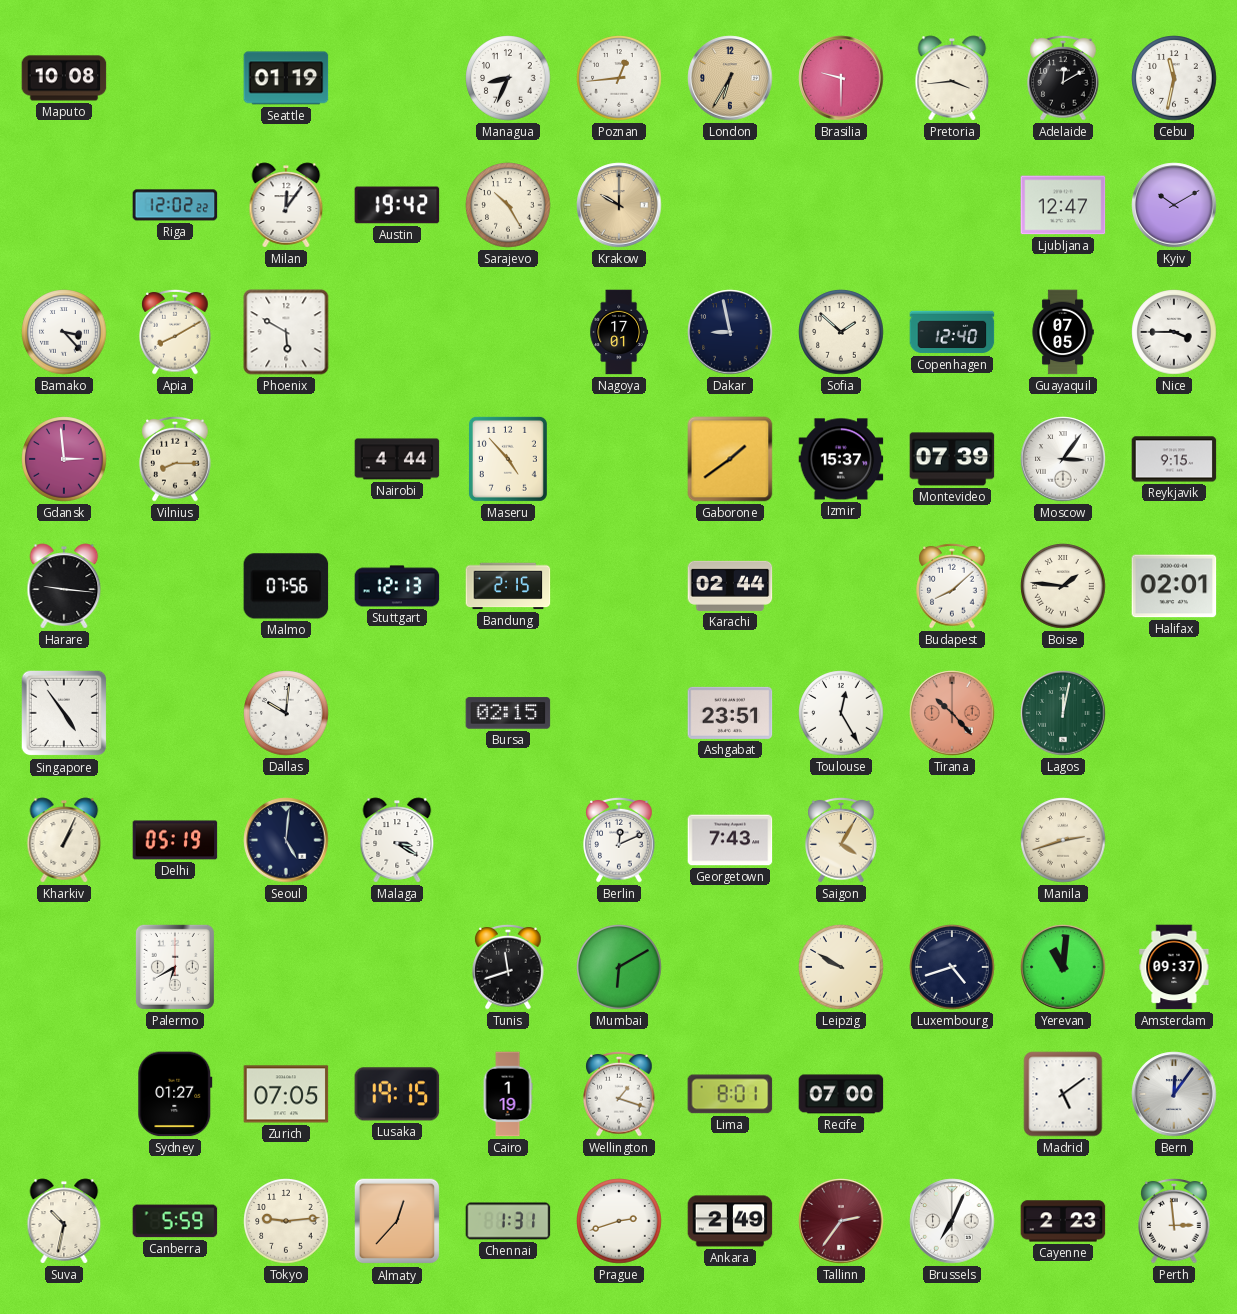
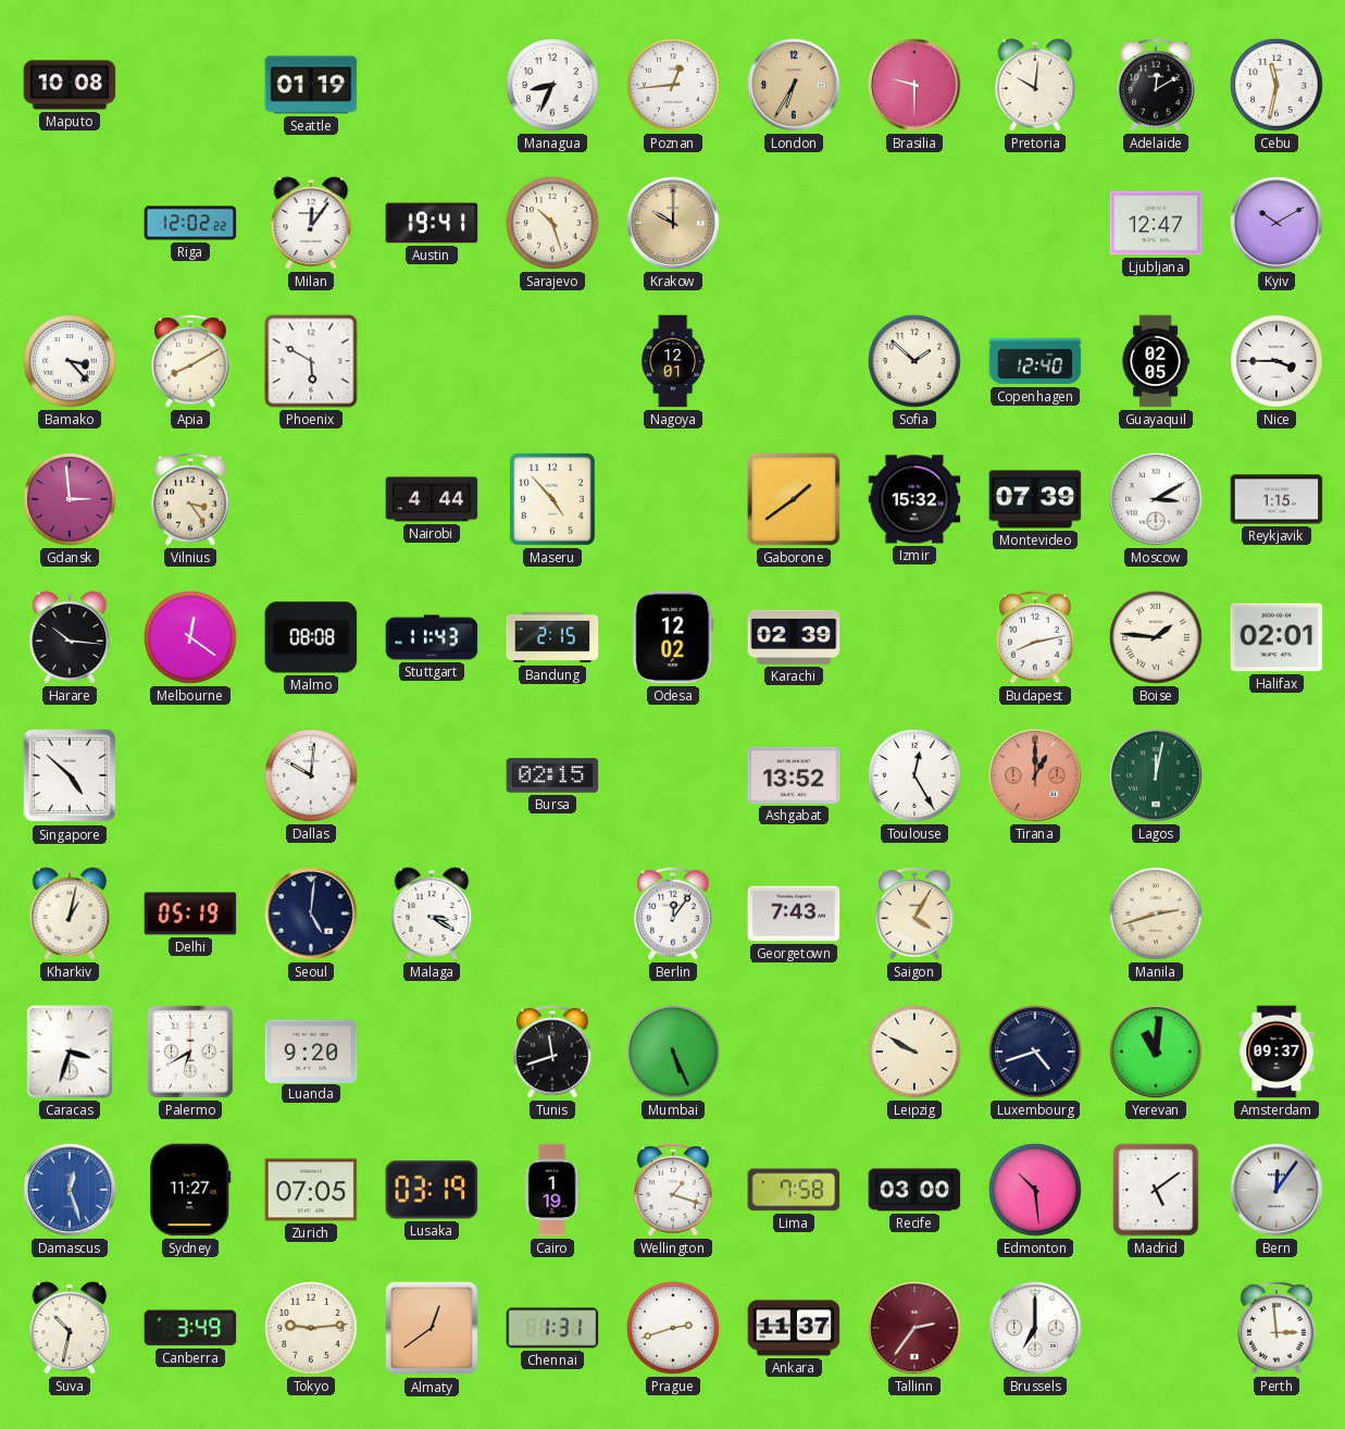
Pretoria: 3:44 -> 10:01
Austin: 19:42 -> 19:41
Sarajevo: 10:25 -> 10:27
Nagoya: 17:01 -> 12:01
Dakar: 8:58 -> none
Guayaquil: 07:05 -> 02:05
Vilnius: 8:15 -> 3:24
Izmir: 15:37 -> 15:32
Moscow: 3:06 -> 3:10
Reykjavik: 9:15 -> 1:15
Harare: 9:16 -> 10:16
Melbourne: none -> 12:21
Malmo: 07:56 -> 08:08
Stuttgart: 12:13 -> 11:43
Odesa: none -> 12:02
Karachi: 02:44 -> 02:39
Budapest: 8:08 -> 8:13
Singapore: 4:54 -> 4:52
Ashgabat: 23:51 -> 13:52
Tirana: 10:23 -> 1:00
Kharkiv: 1:04 -> 1:02
Berlin: 12:11 -> 12:06
Caracas: none -> 3:33
Luanda: none -> 9:20
Mumbai: 6:10 -> 5:26
Damascus: none -> 12:27
Sydney: 01:27 -> 11:27
Lusaka: 19:15 -> 03:19
Lima: 8:01 -> 7:58
Recife: 07:00 -> 03:00
Edmonton: none -> 10:29
Canberra: 5:59 -> 3:49
Almaty: 12:37 -> 12:39
Ankara: 2:49 -> 11:37
Brussels: 7:04 -> 7:00
Cayenne: 2:23 -> none
